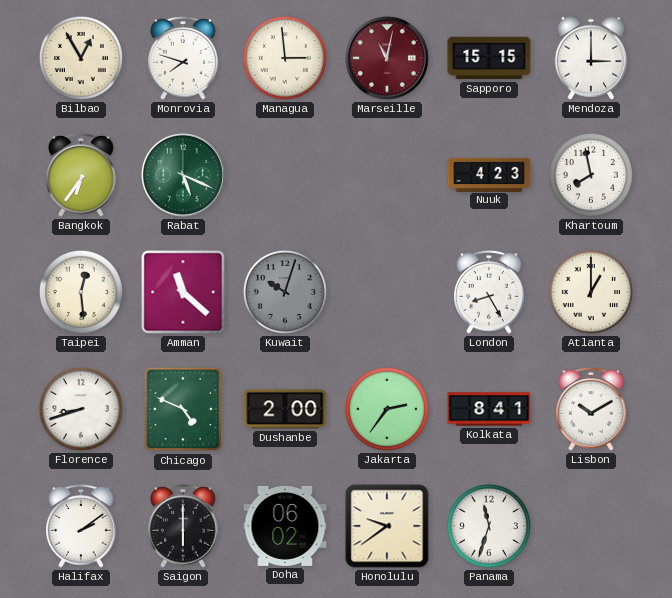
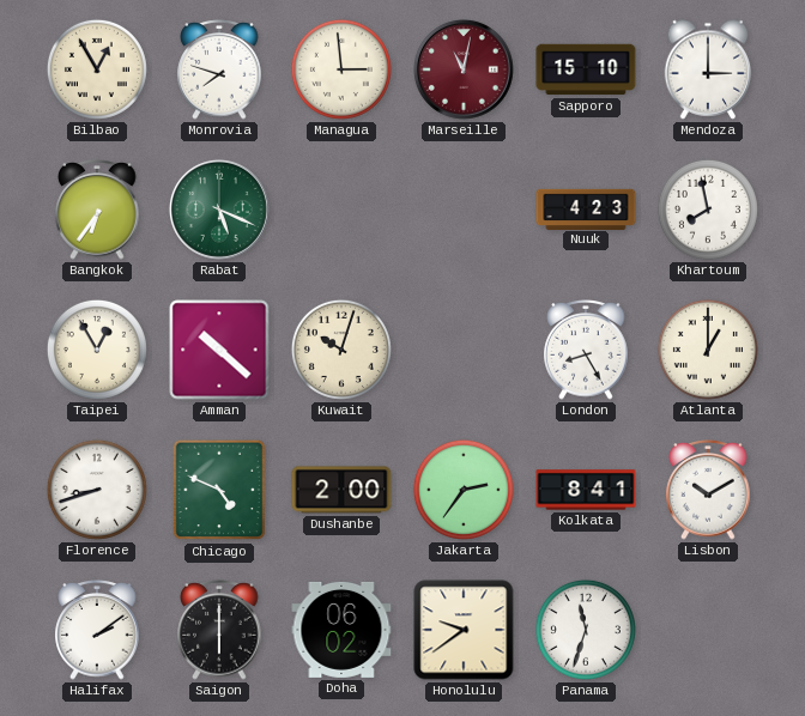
Sapporo: 15:15 -> 15:10
Taipei: 12:29 -> 12:55
Amman: 11:22 -> 10:22
Kuwait dial: grey -> cream
